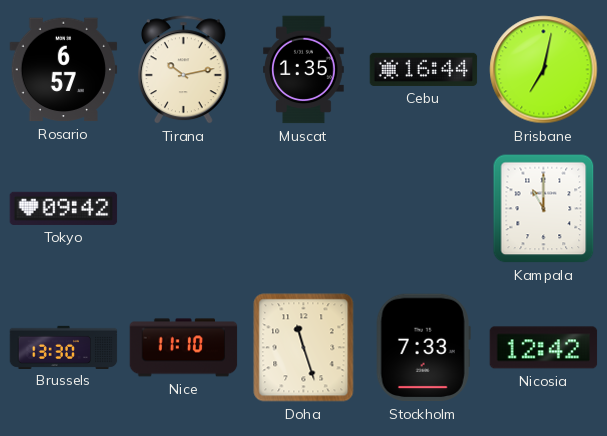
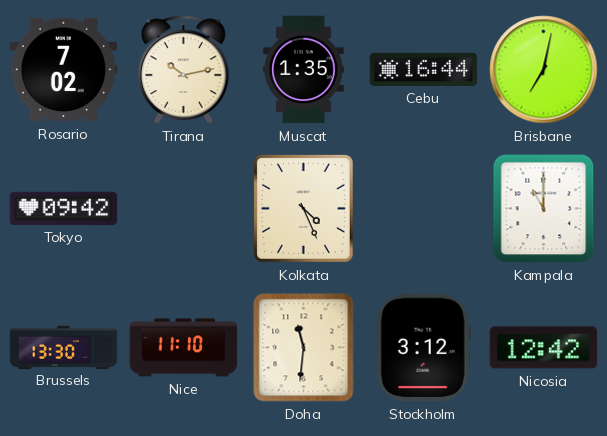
Rosario: 6:57 -> 7:02
Kolkata: none -> 4:26
Doha: 11:27 -> 11:31
Stockholm: 7:33 -> 3:12
